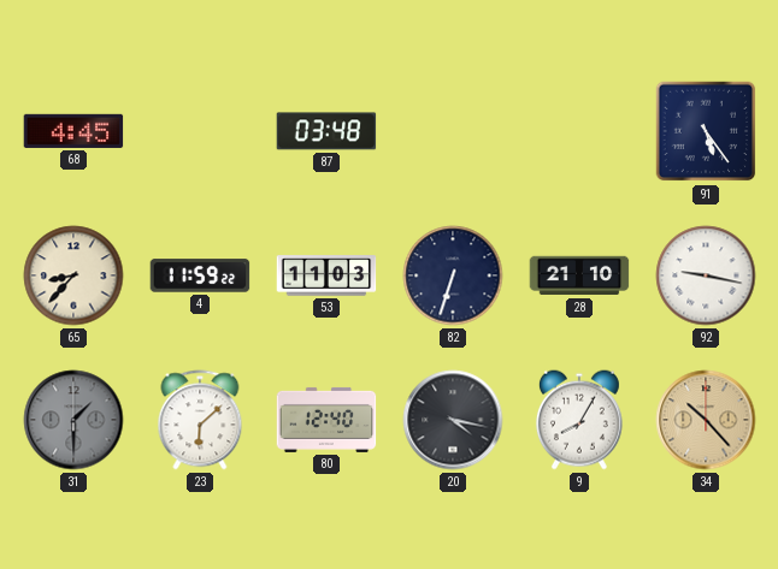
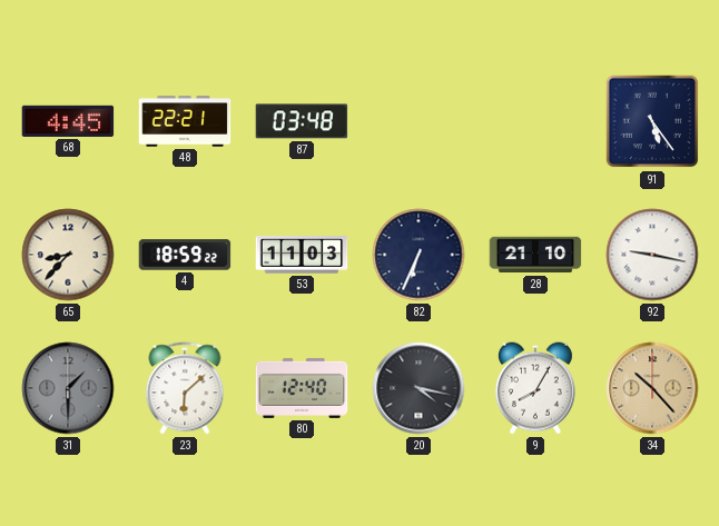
48: none -> 22:21
4: 11:59 -> 18:59
82: 6:33 -> 6:34
